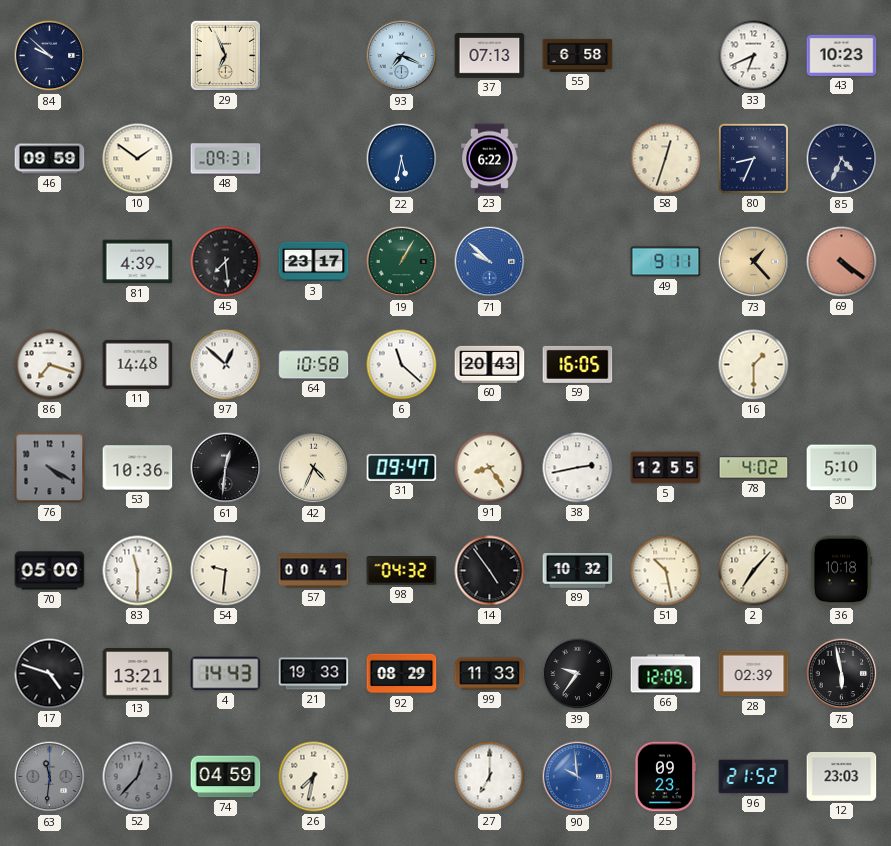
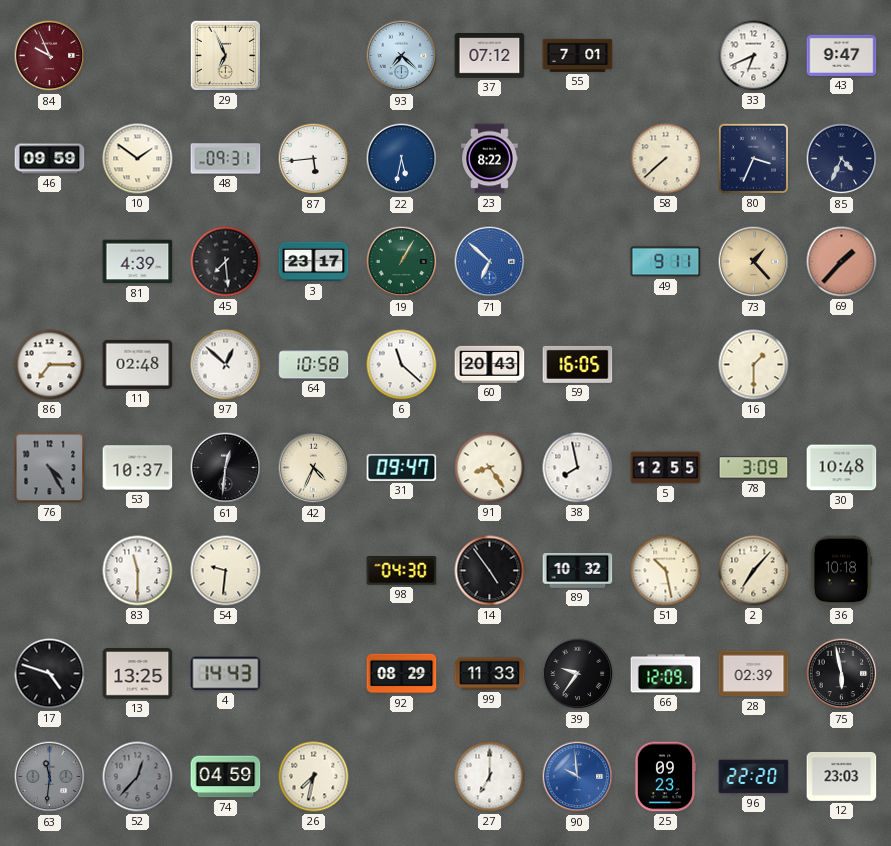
84: 9:52 -> 9:56
84 dial: navy -> burgundy
93: 7:19 -> 7:22
37: 07:13 -> 07:12
55: 6:58 -> 7:01
43: 10:23 -> 9:47
87: none -> 5:44
23: 6:22 -> 8:22
58: 12:33 -> 7:38
80: 8:34 -> 3:34
71: 9:52 -> 6:52
69: 4:21 -> 1:37
86: 7:18 -> 7:15
11: 14:48 -> 02:48
76: 4:20 -> 4:25
53: 10:36 -> 10:37
38: 2:43 -> 7:58
78: 4:02 -> 3:09
30: 5:10 -> 10:48
70: 05:00 -> none
57: 00:41 -> none
98: 04:32 -> 04:30
13: 13:21 -> 13:25
21: 19:33 -> none
96: 21:52 -> 22:20
